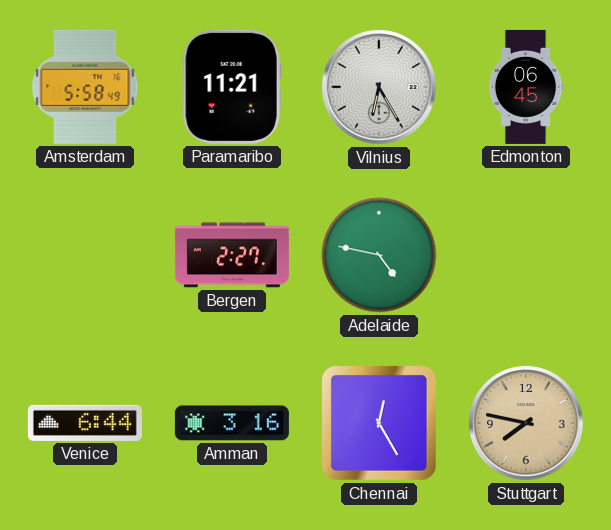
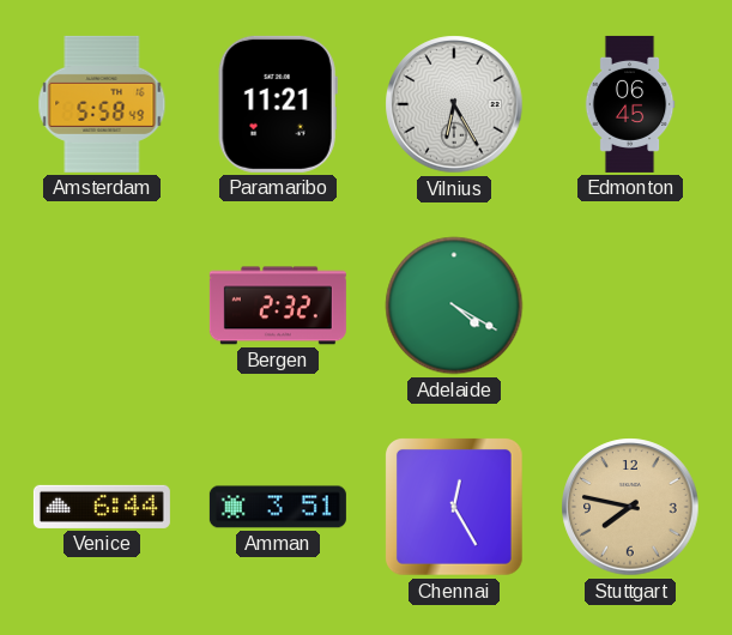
Bergen: 2:27 -> 2:32
Adelaide: 4:47 -> 4:20
Amman: 3:16 -> 3:51
